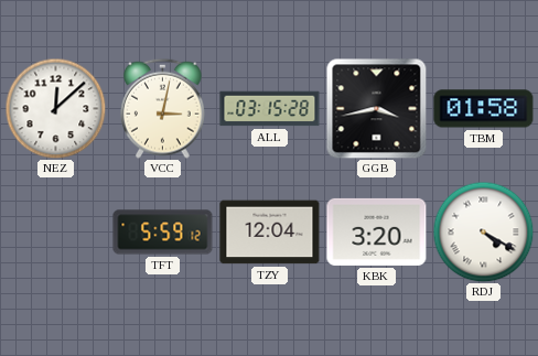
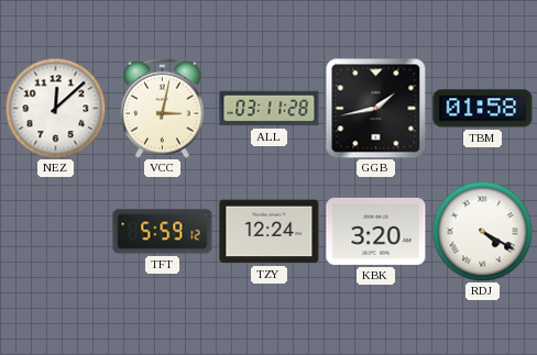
ALL: 03:15 -> 03:11
GGB: 3:43 -> 1:43
TZY: 12:04 -> 12:24
